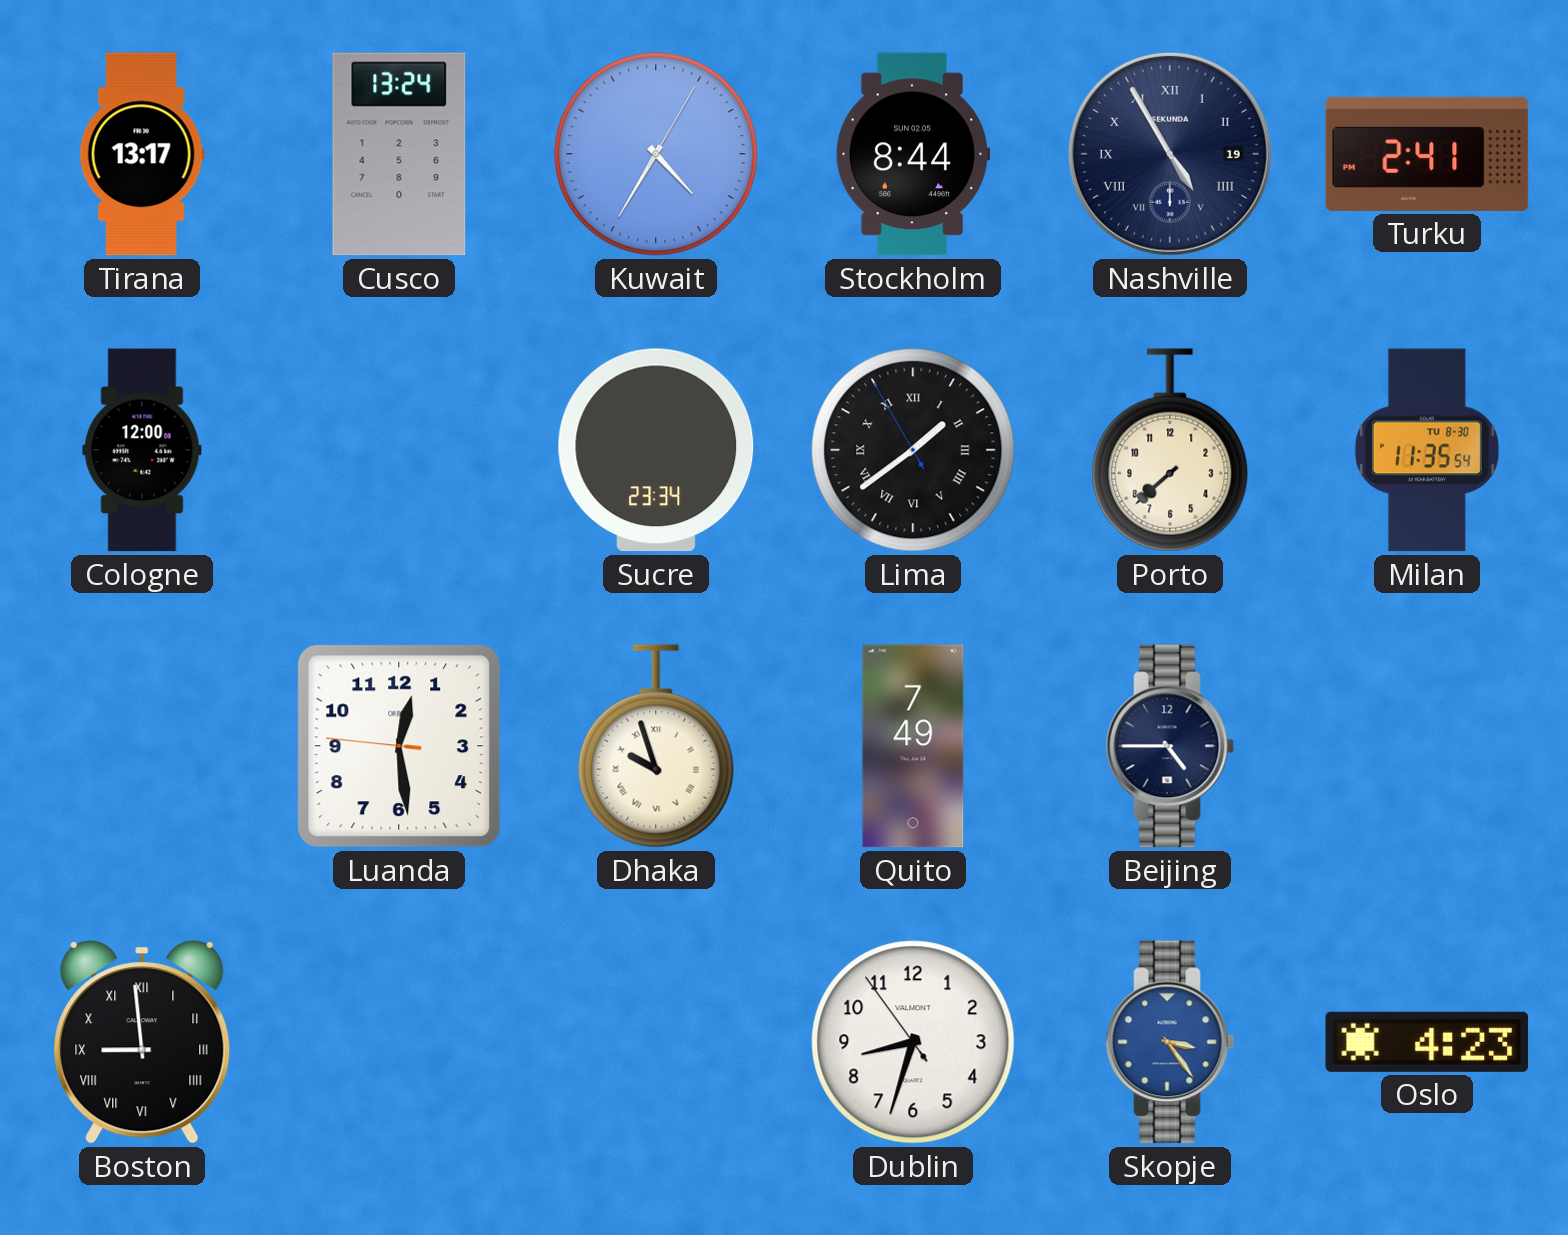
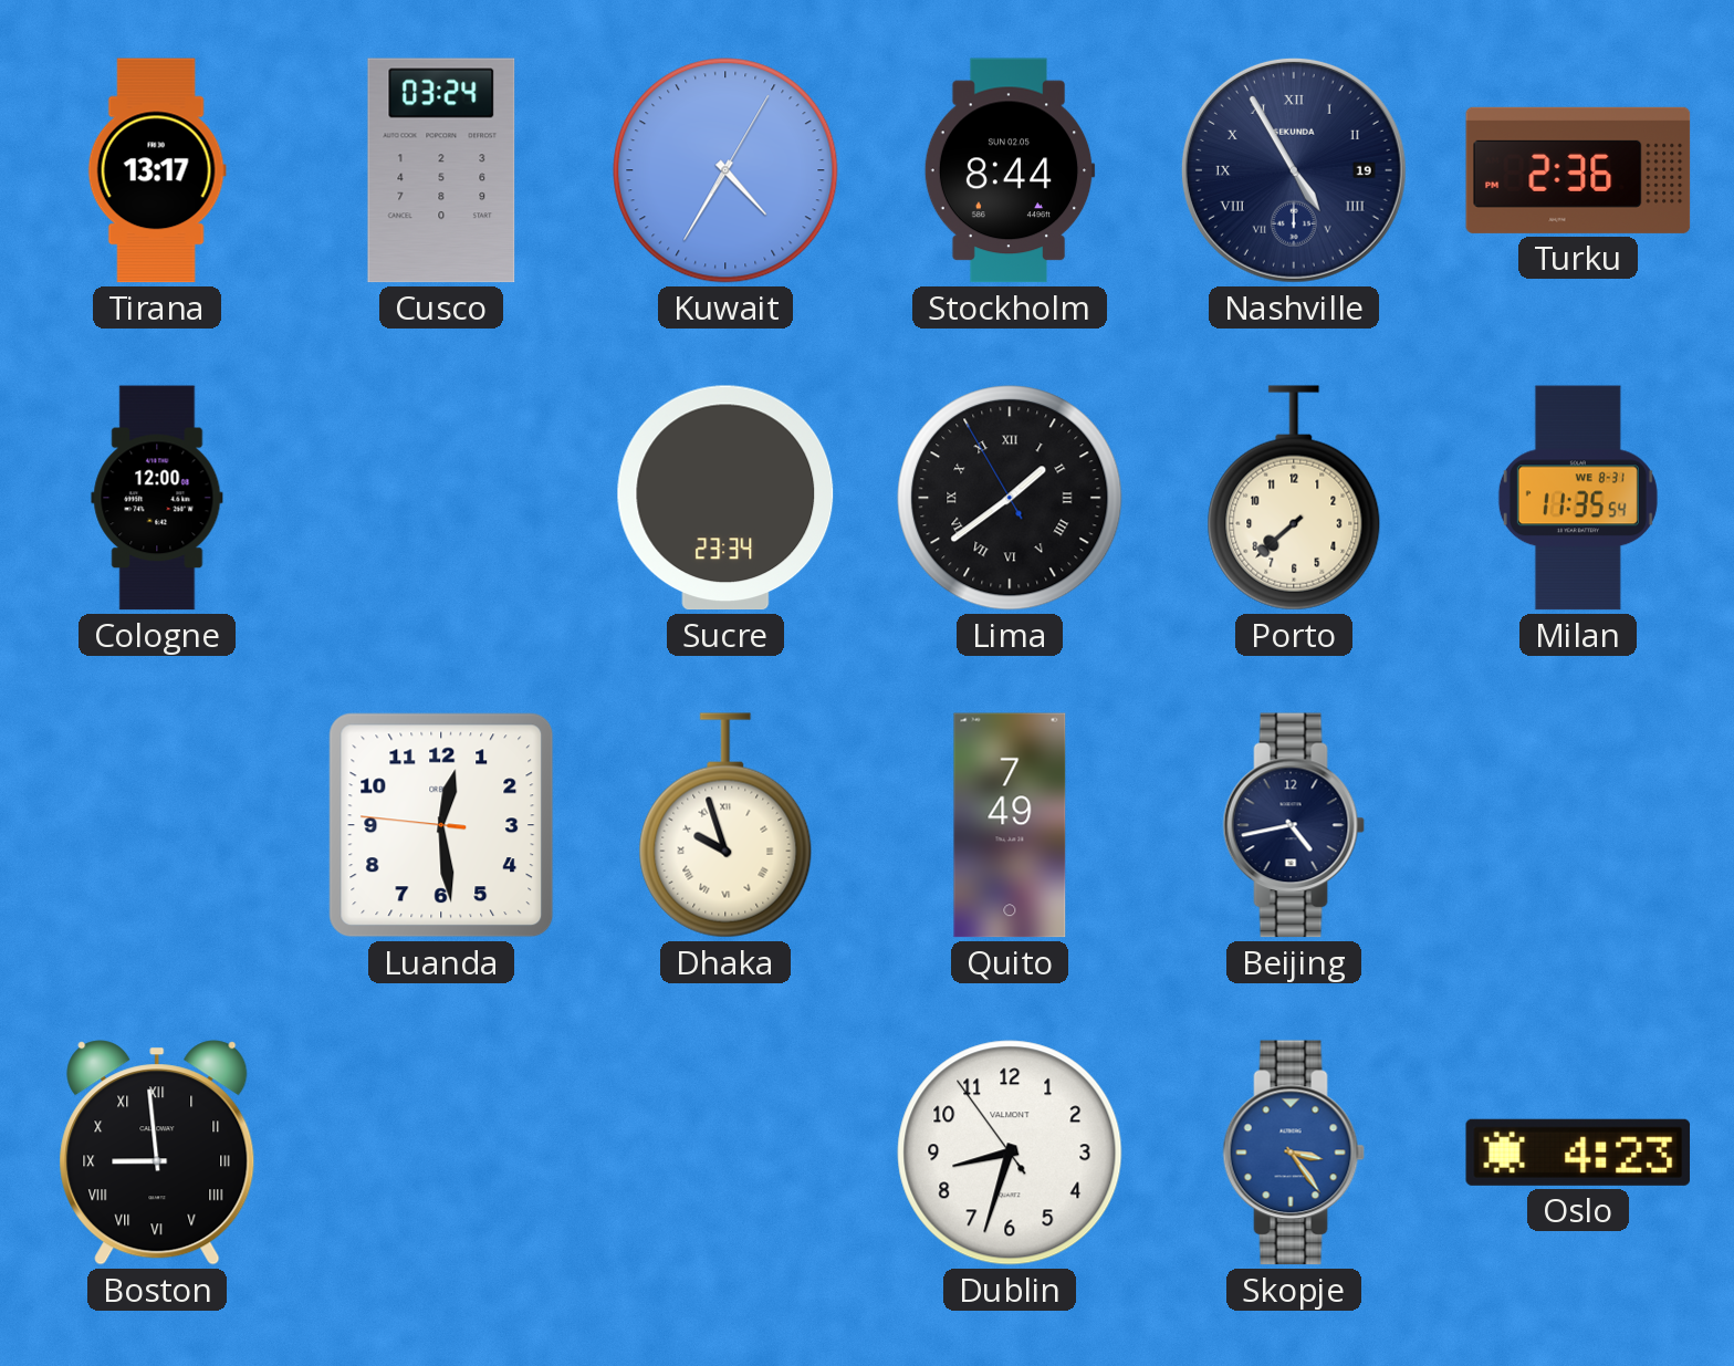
Cusco: 13:24 -> 03:24
Turku: 2:41 -> 2:36
Milan date: TU 8-30 -> WE 8-31
Beijing: 4:45 -> 4:43
